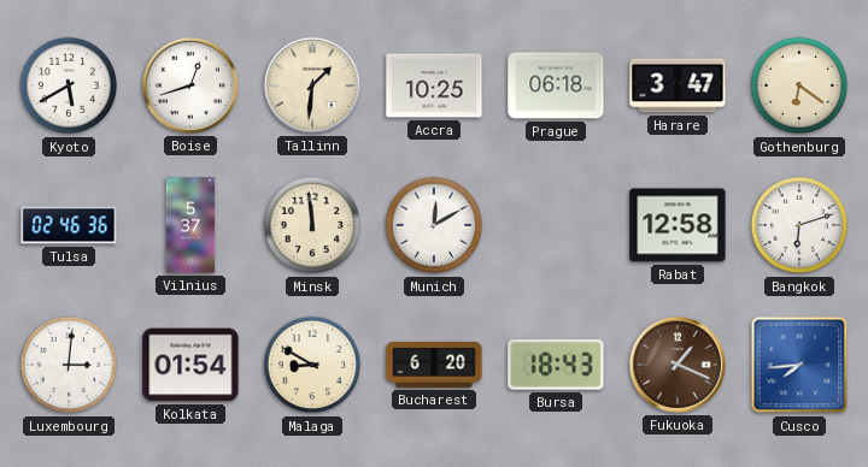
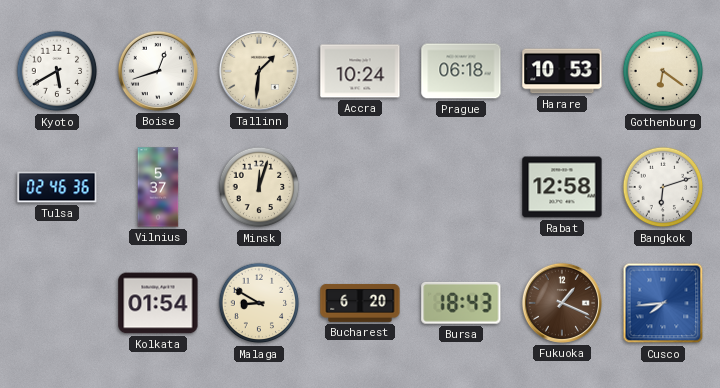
Accra: 10:25 -> 10:24
Harare: 3:47 -> 10:53
Minsk: 11:59 -> 12:03
Munich: 12:10 -> none
Luxembourg: 3:01 -> none
